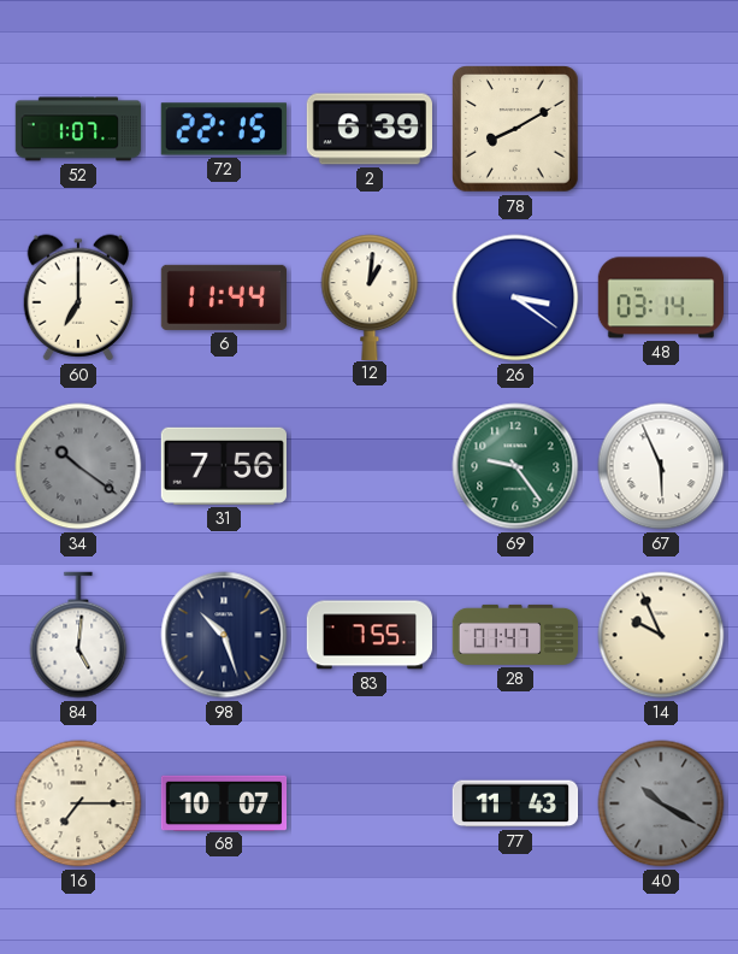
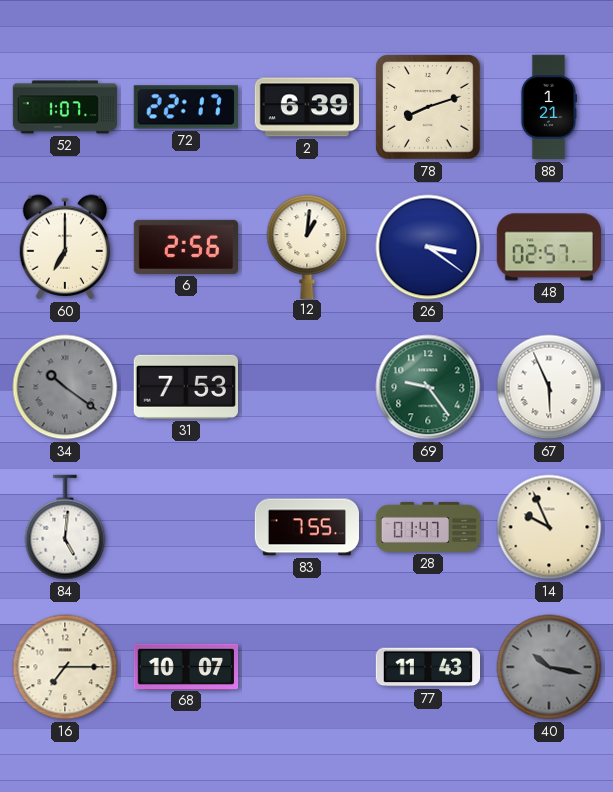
72: 22:15 -> 22:17
78: 8:10 -> 8:12
88: none -> 1:21
6: 11:44 -> 2:56
48: 03:14 -> 02:57
31: 7:56 -> 7:53
98: 10:27 -> none
40: 10:20 -> 10:17
